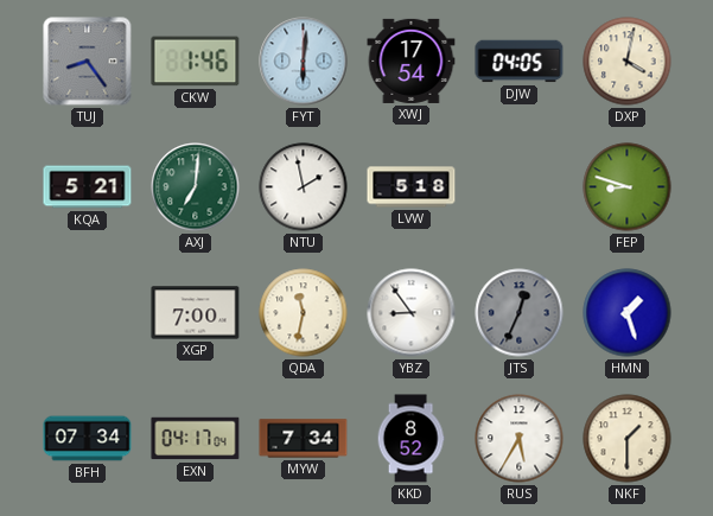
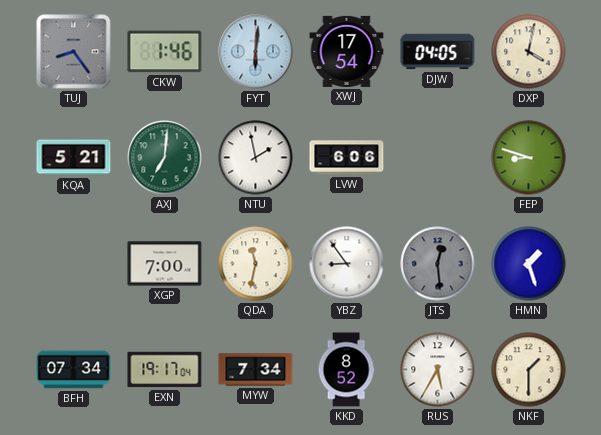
LVW: 5:18 -> 6:06
JTS: 12:34 -> 12:29
EXN: 04:17 -> 19:17
